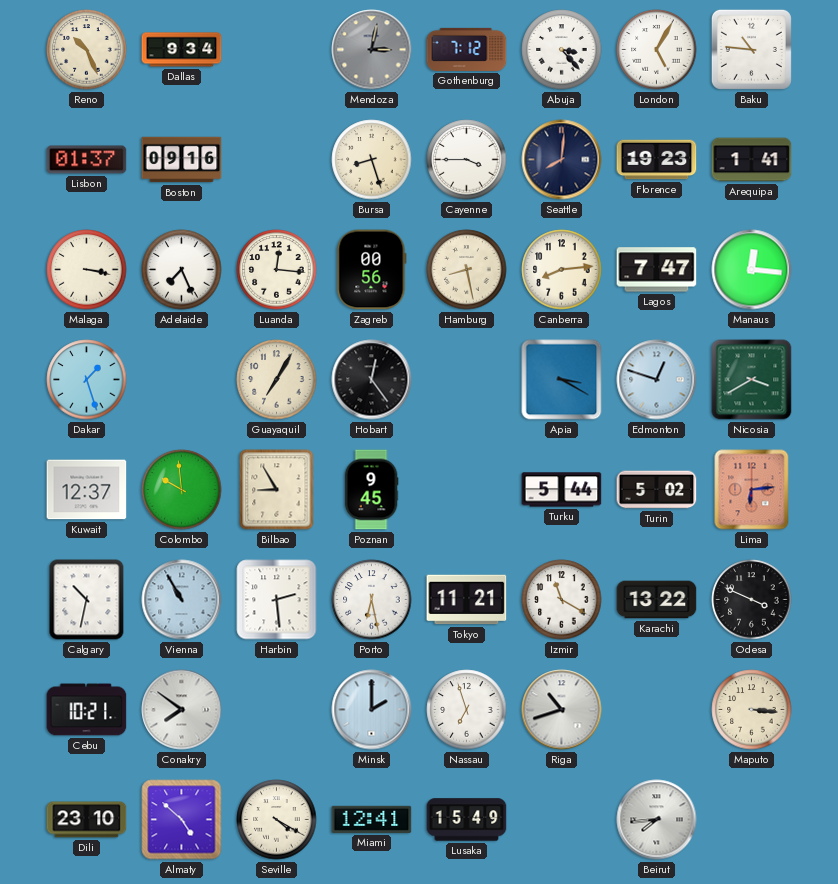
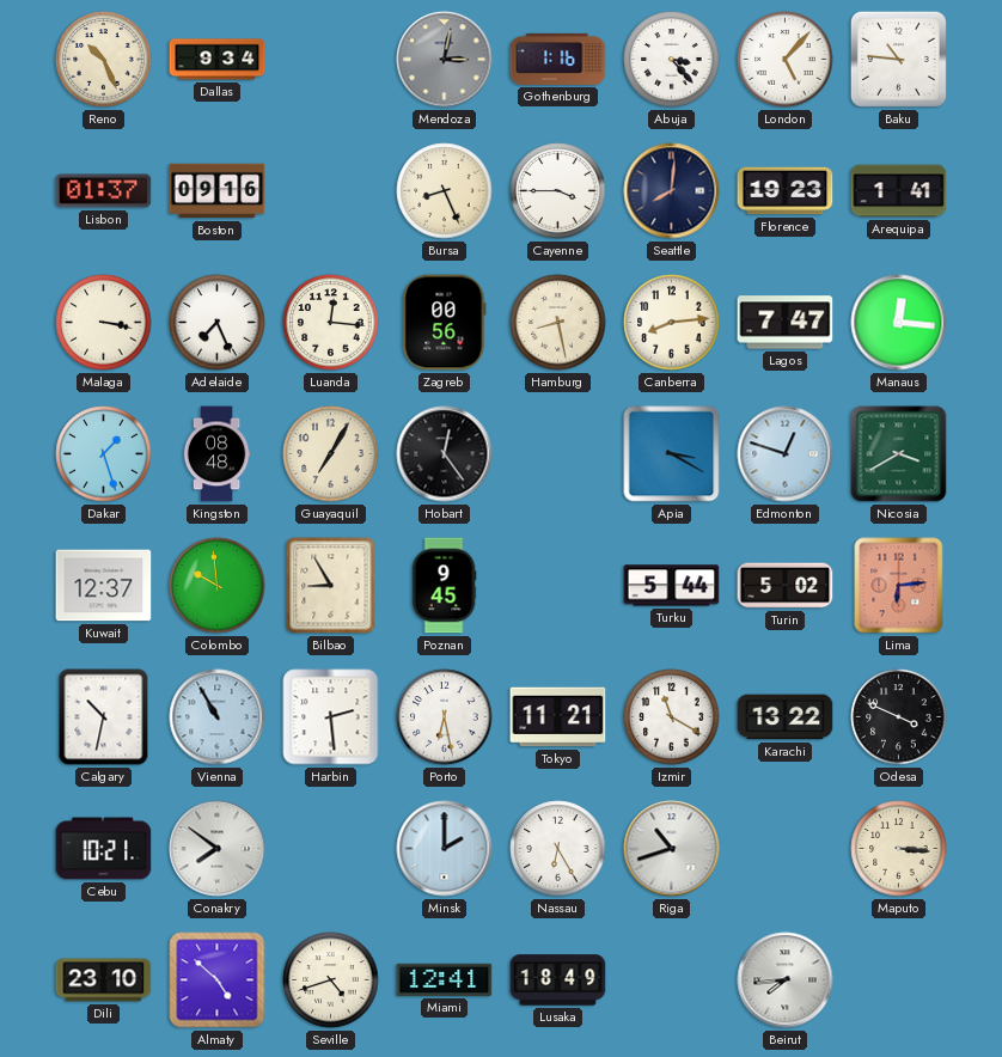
Gothenburg: 7:12 -> 1:16
London: 5:05 -> 5:07
Bursa: 8:27 -> 8:26
Kingston: none -> 08:48
Nassau: 6:57 -> 6:25
Seville: 4:20 -> 4:42
Lusaka: 15:49 -> 18:49
